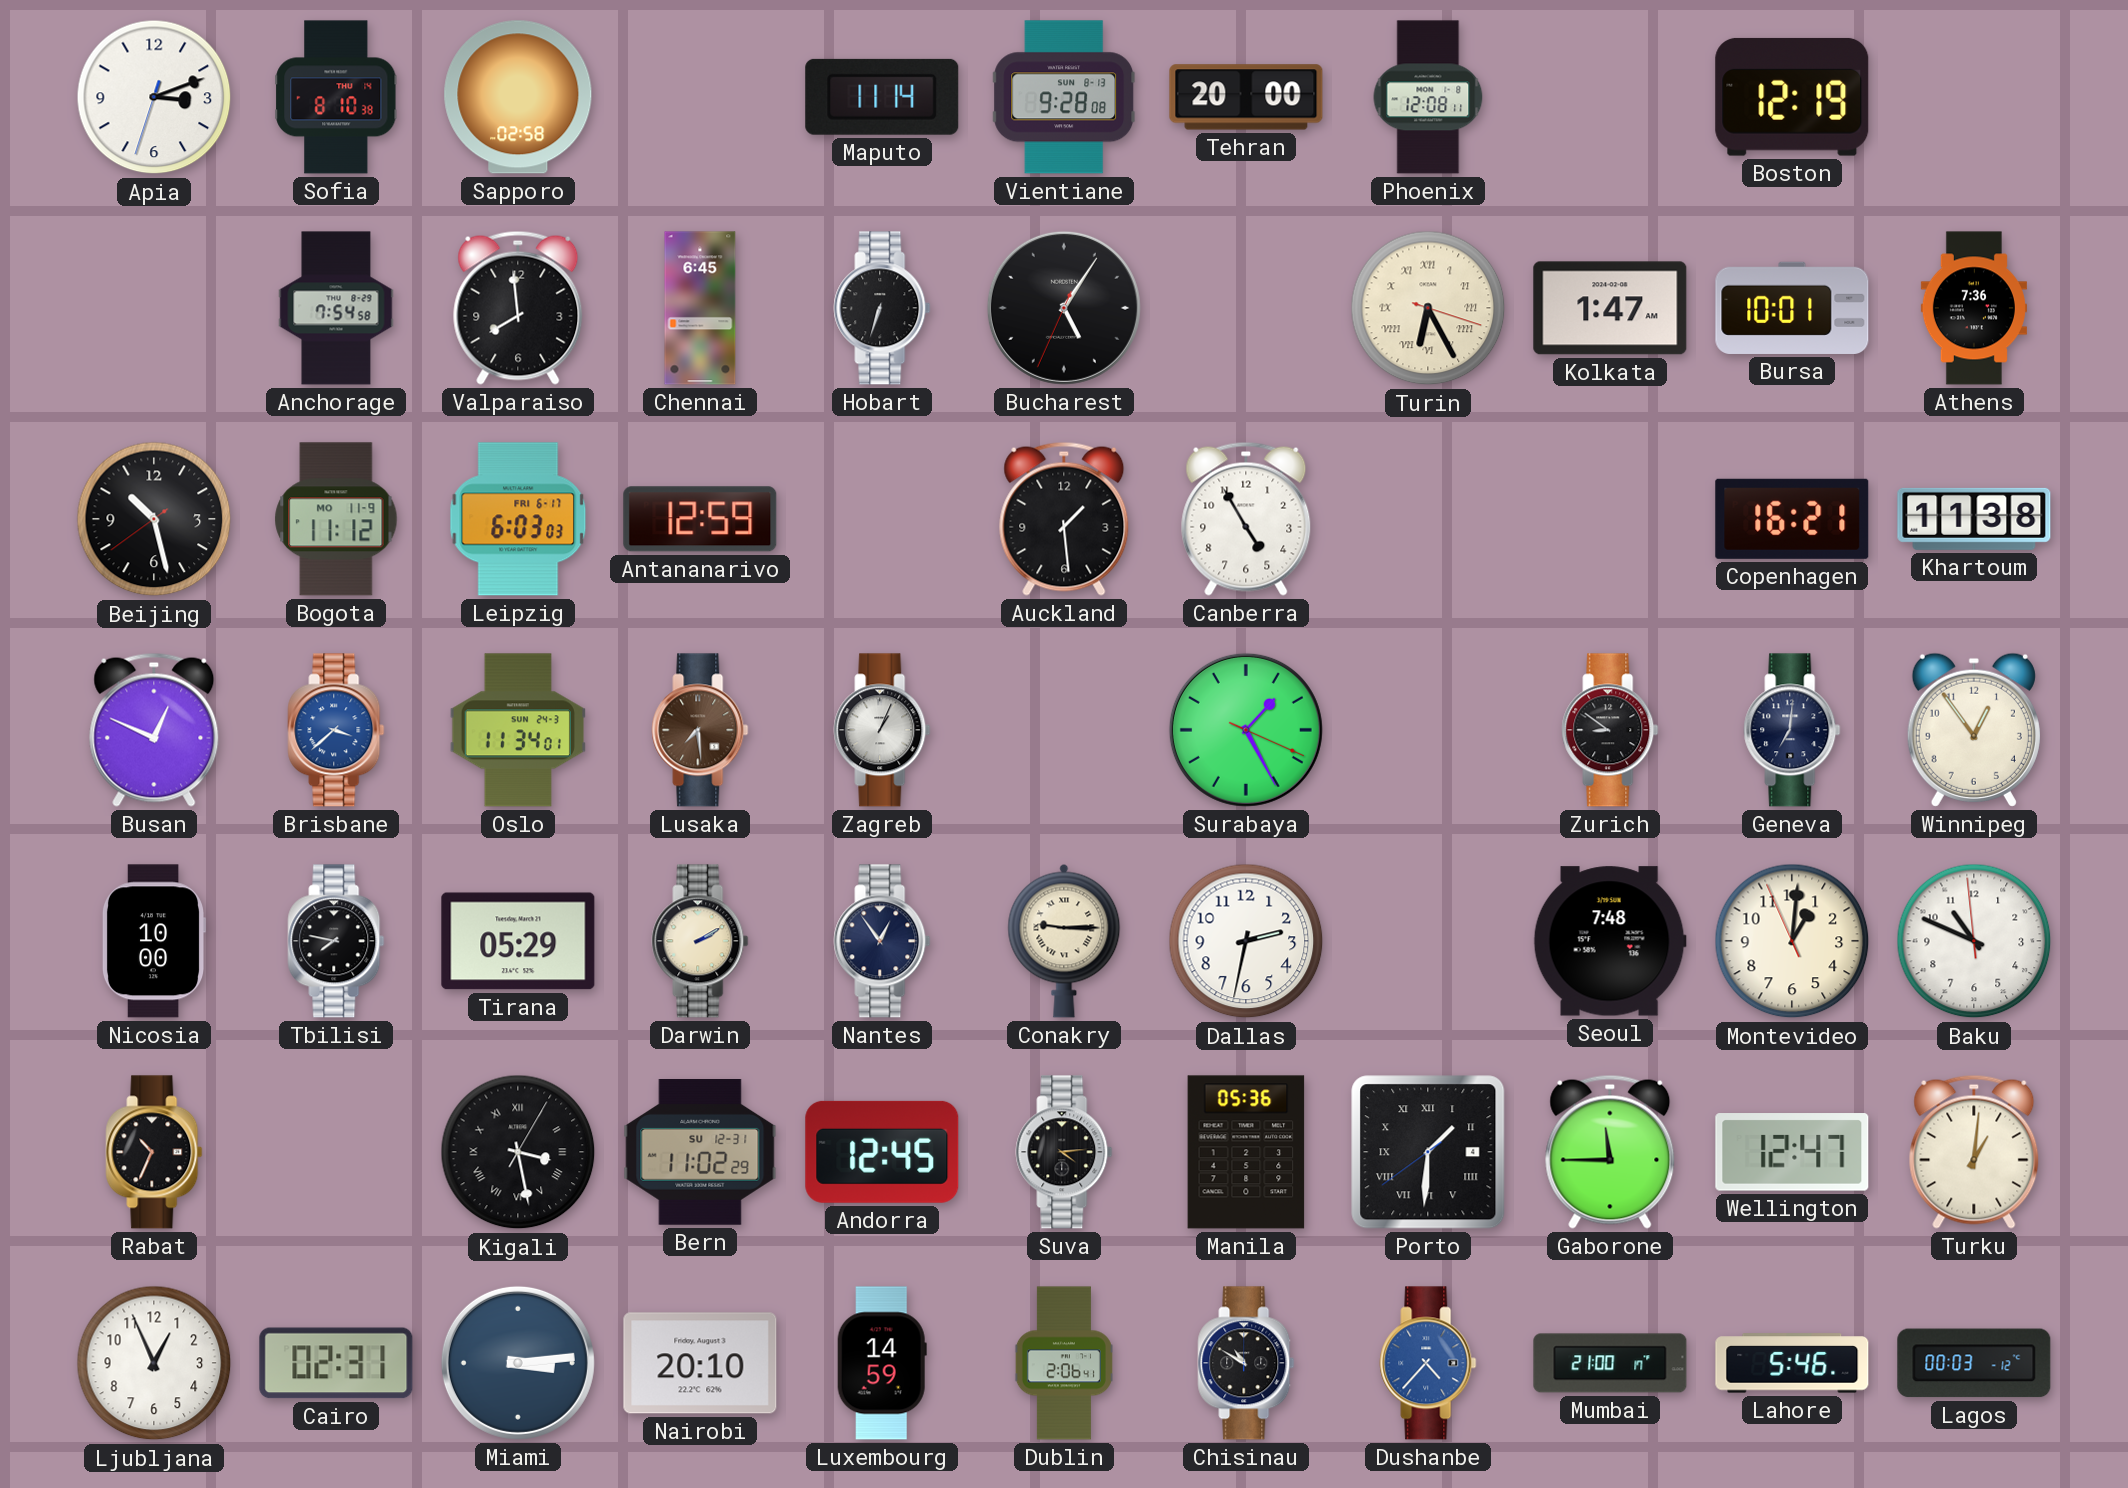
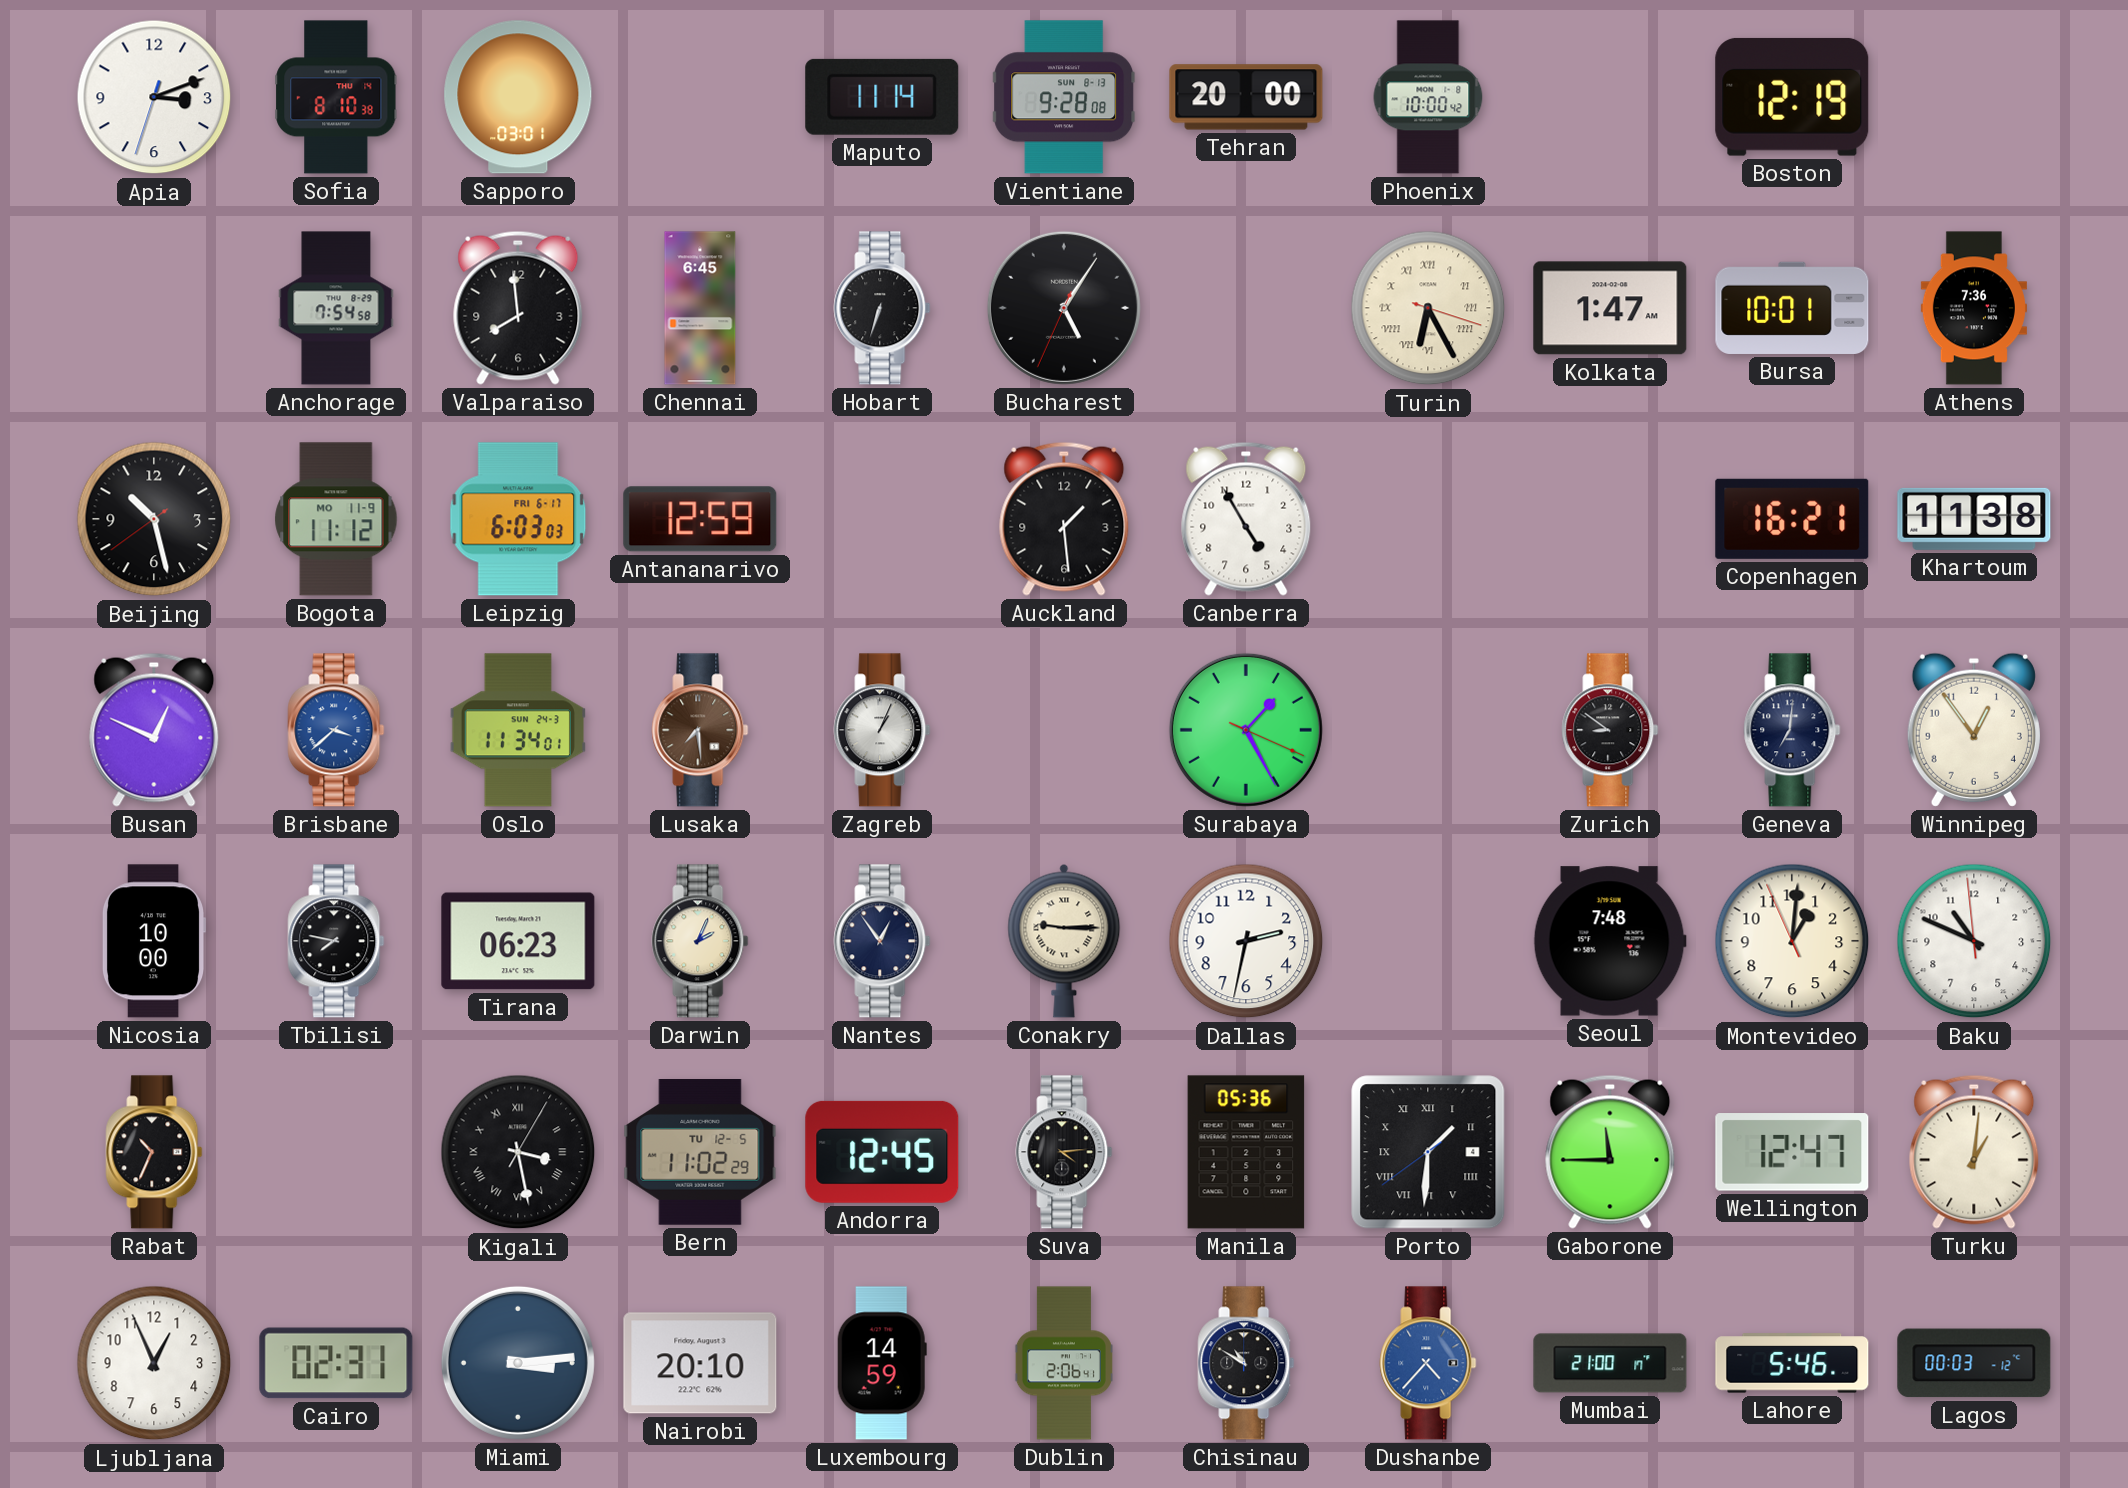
Sapporo: 02:58 -> 03:01
Phoenix: 12:08 -> 10:00
Tirana: 05:29 -> 06:23
Darwin: 2:10 -> 2:04
Bern date: SU 12-31 -> TU 12-5
